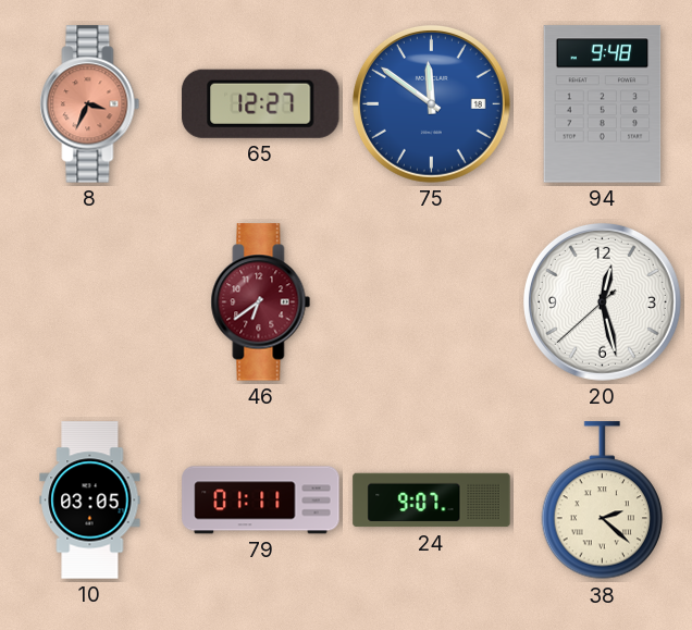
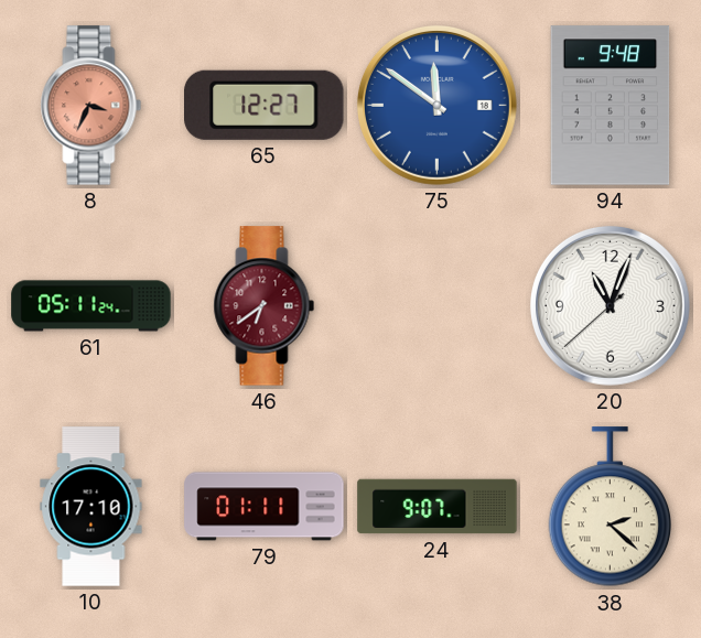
61: none -> 05:11
20: 12:27 -> 11:03
10: 03:05 -> 17:10
